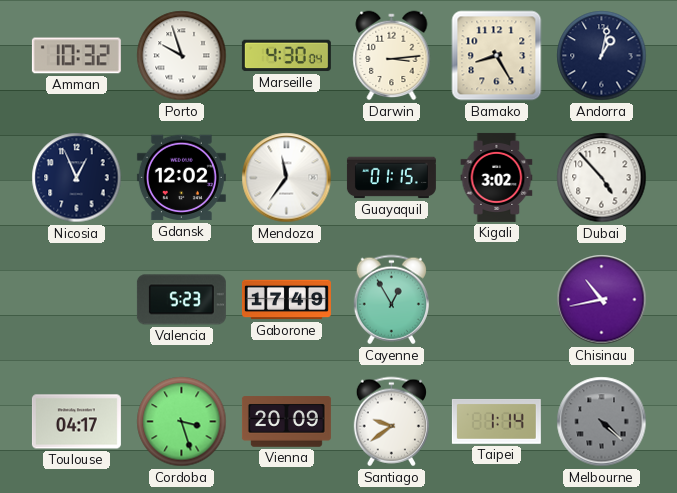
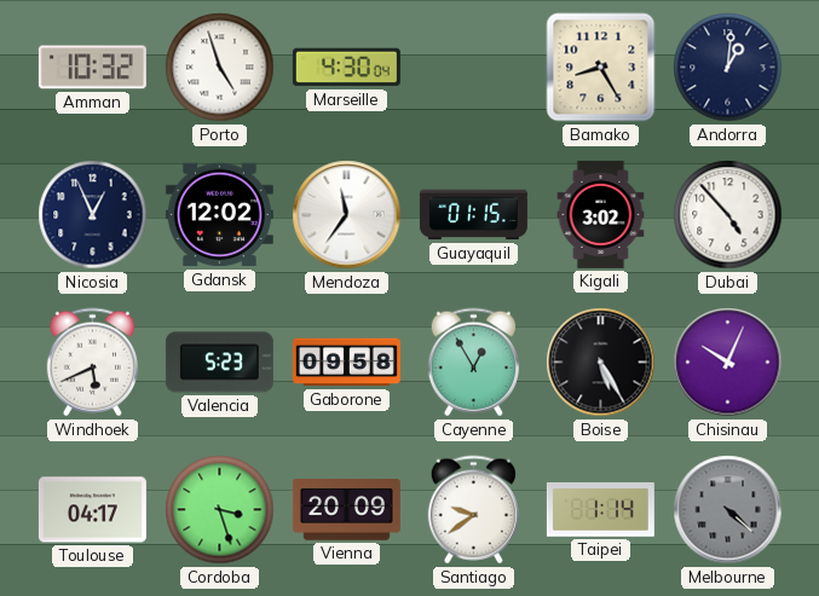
Porto: 9:57 -> 4:57
Darwin: 3:14 -> none
Andorra: 1:02 -> 1:01
Windhoek: none -> 5:41
Gaborone: 17:49 -> 09:58
Boise: none -> 5:25
Chisinau: 10:43 -> 10:04
